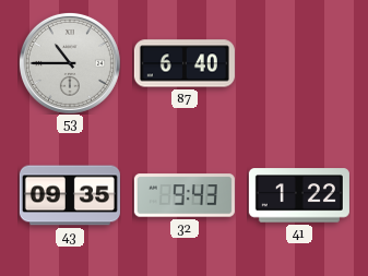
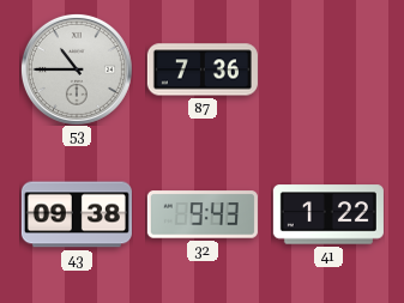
87: 6:40 -> 7:36
43: 09:35 -> 09:38
